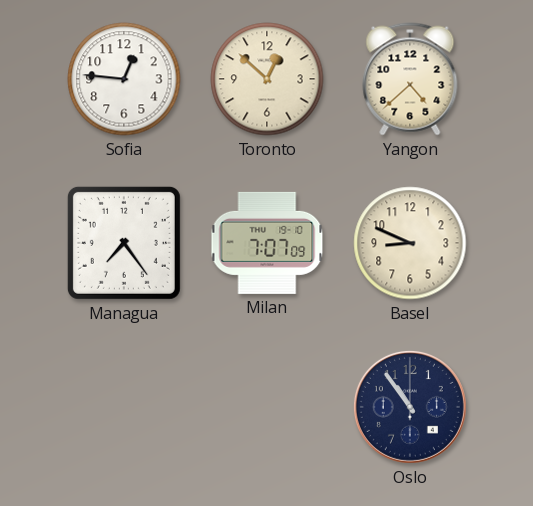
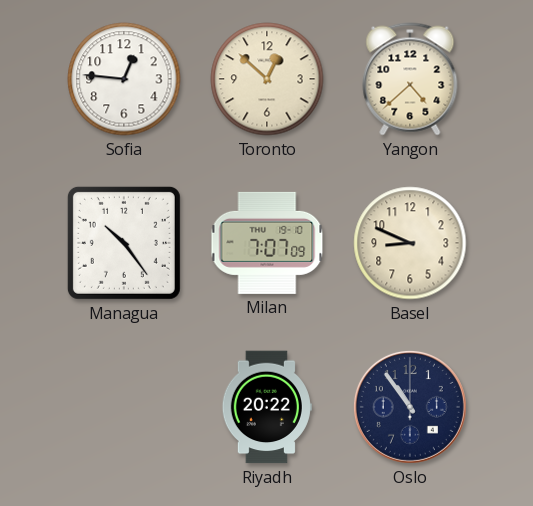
Managua: 7:24 -> 10:24
Riyadh: none -> 20:22
